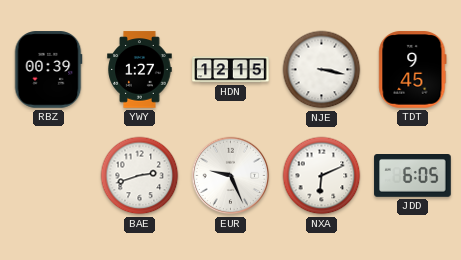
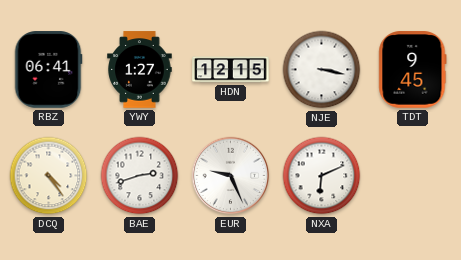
RBZ: 00:39 -> 06:41
DCQ: none -> 4:24
JDD: 6:05 -> none
